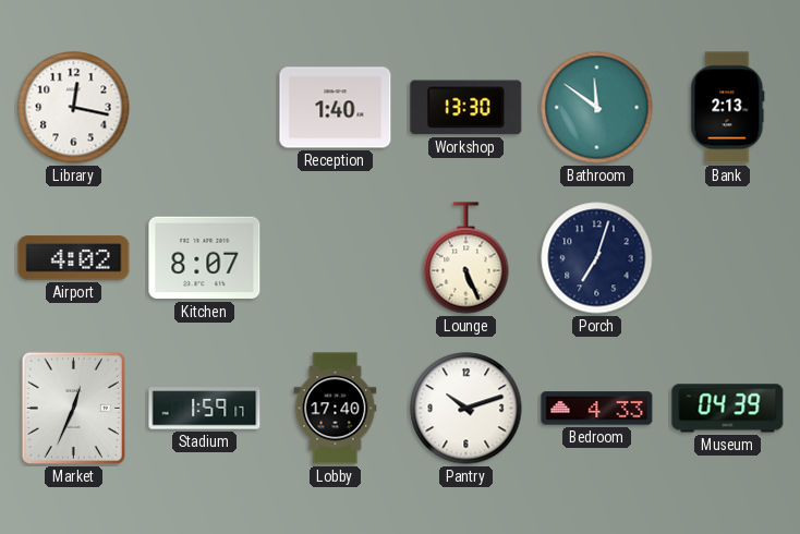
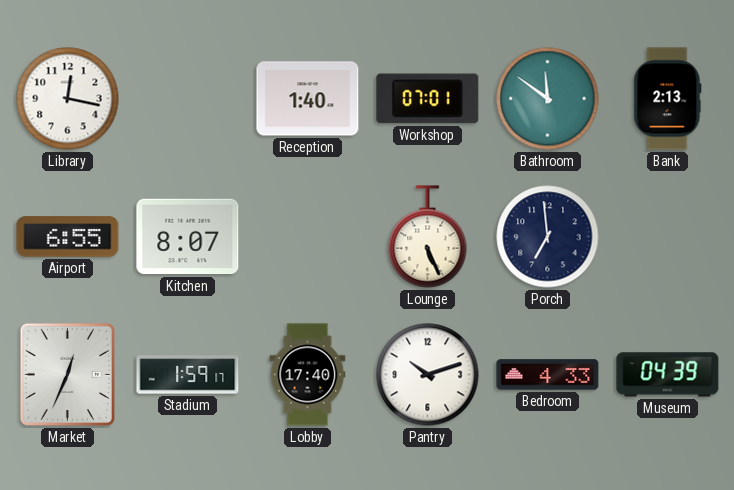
Workshop: 13:30 -> 07:01
Airport: 4:02 -> 6:55
Porch: 7:03 -> 6:59
